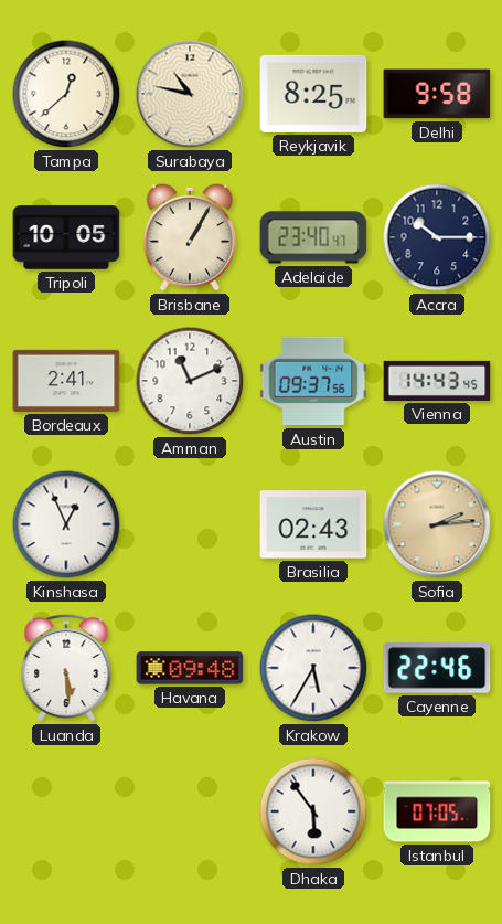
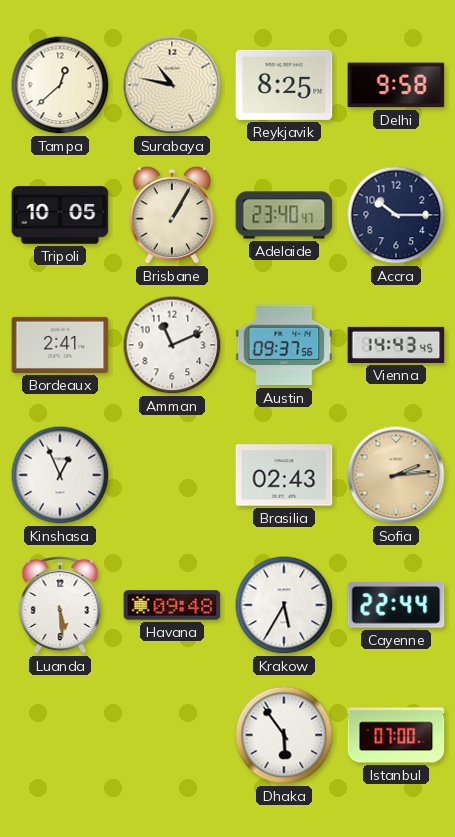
Cayenne: 22:46 -> 22:44
Istanbul: 07:05 -> 07:00
